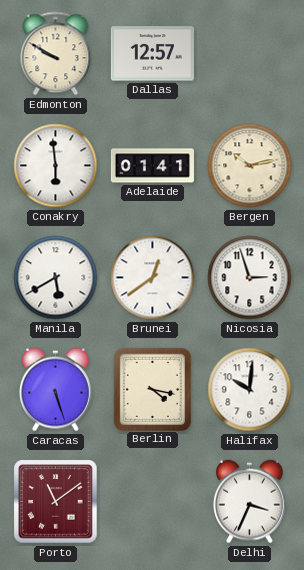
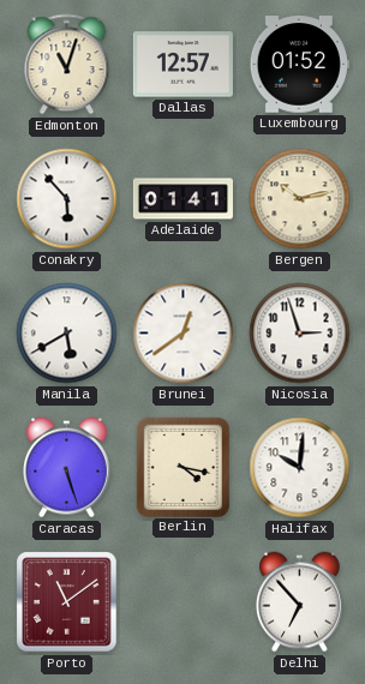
Edmonton: 9:50 -> 11:03
Luxembourg: none -> 01:52
Conakry: 5:59 -> 5:53
Delhi: 3:34 -> 6:53
